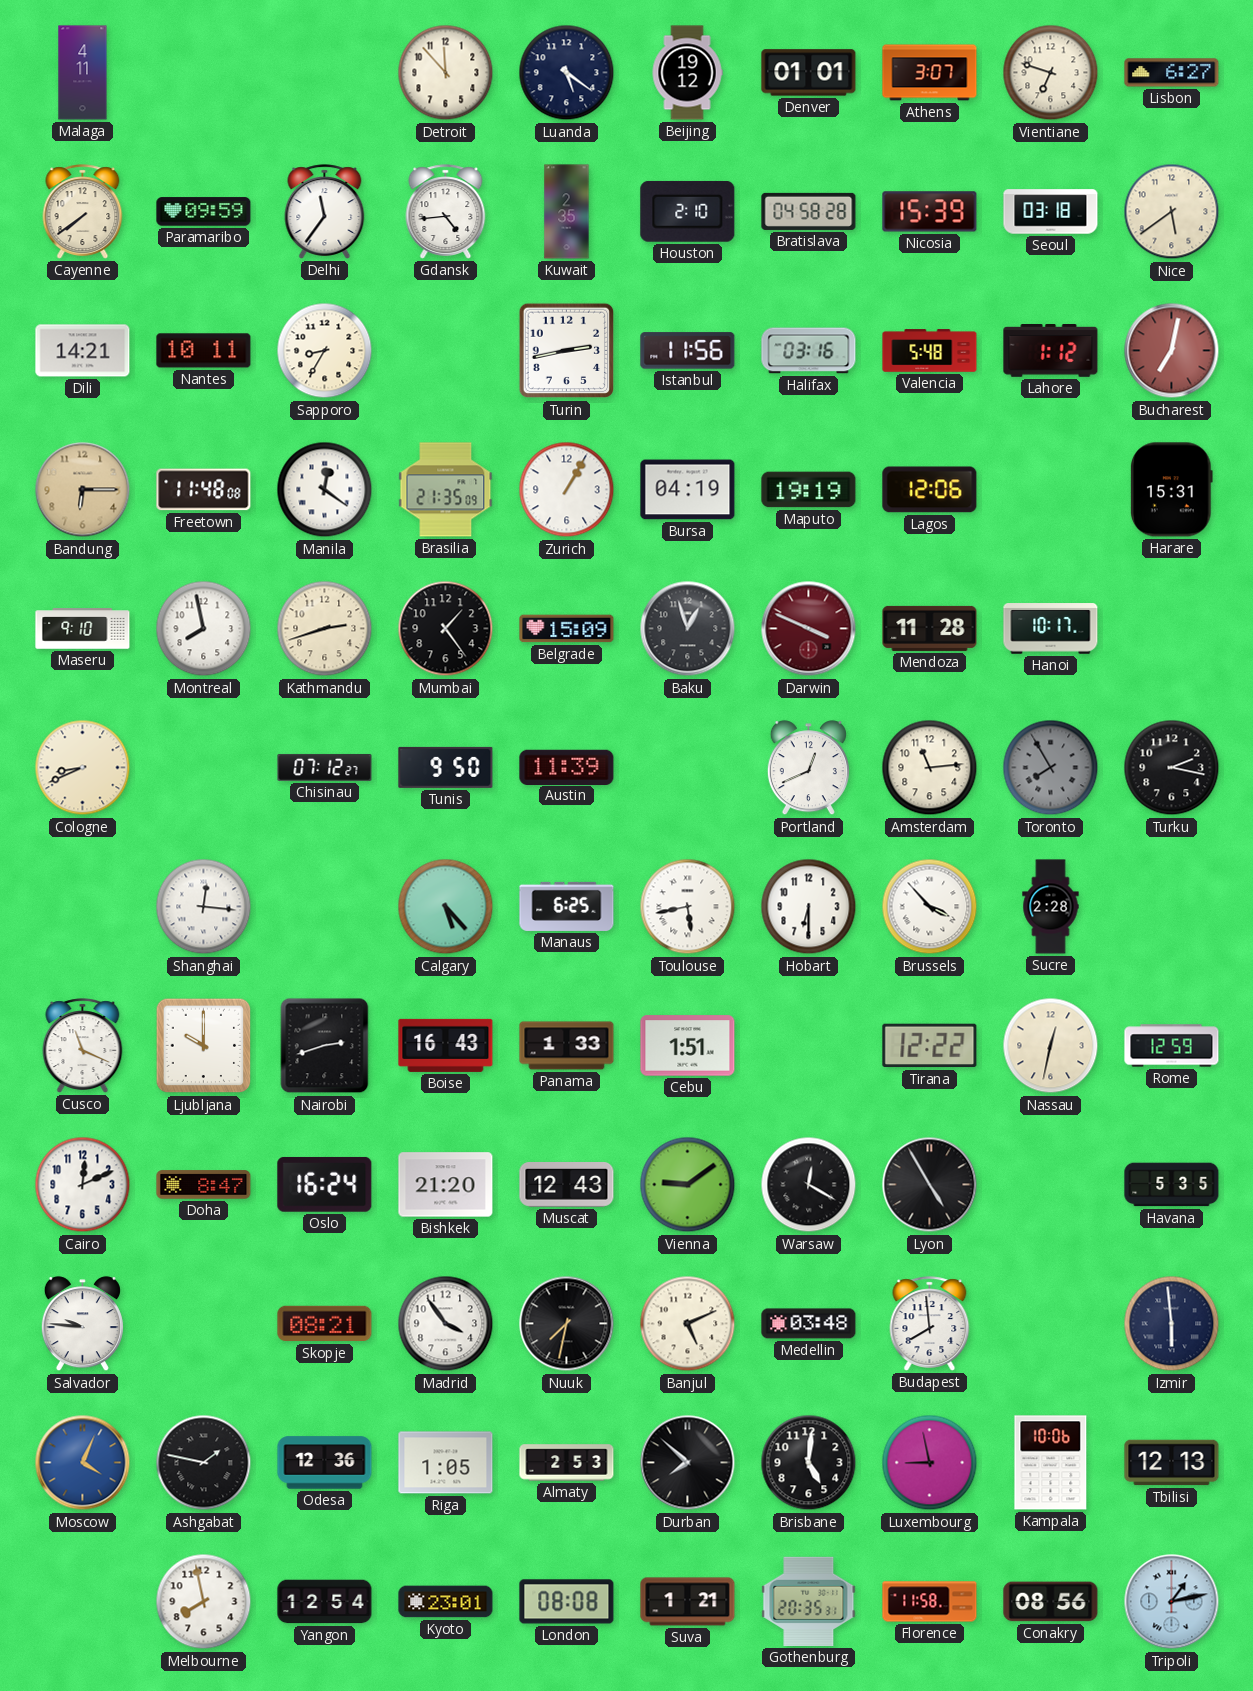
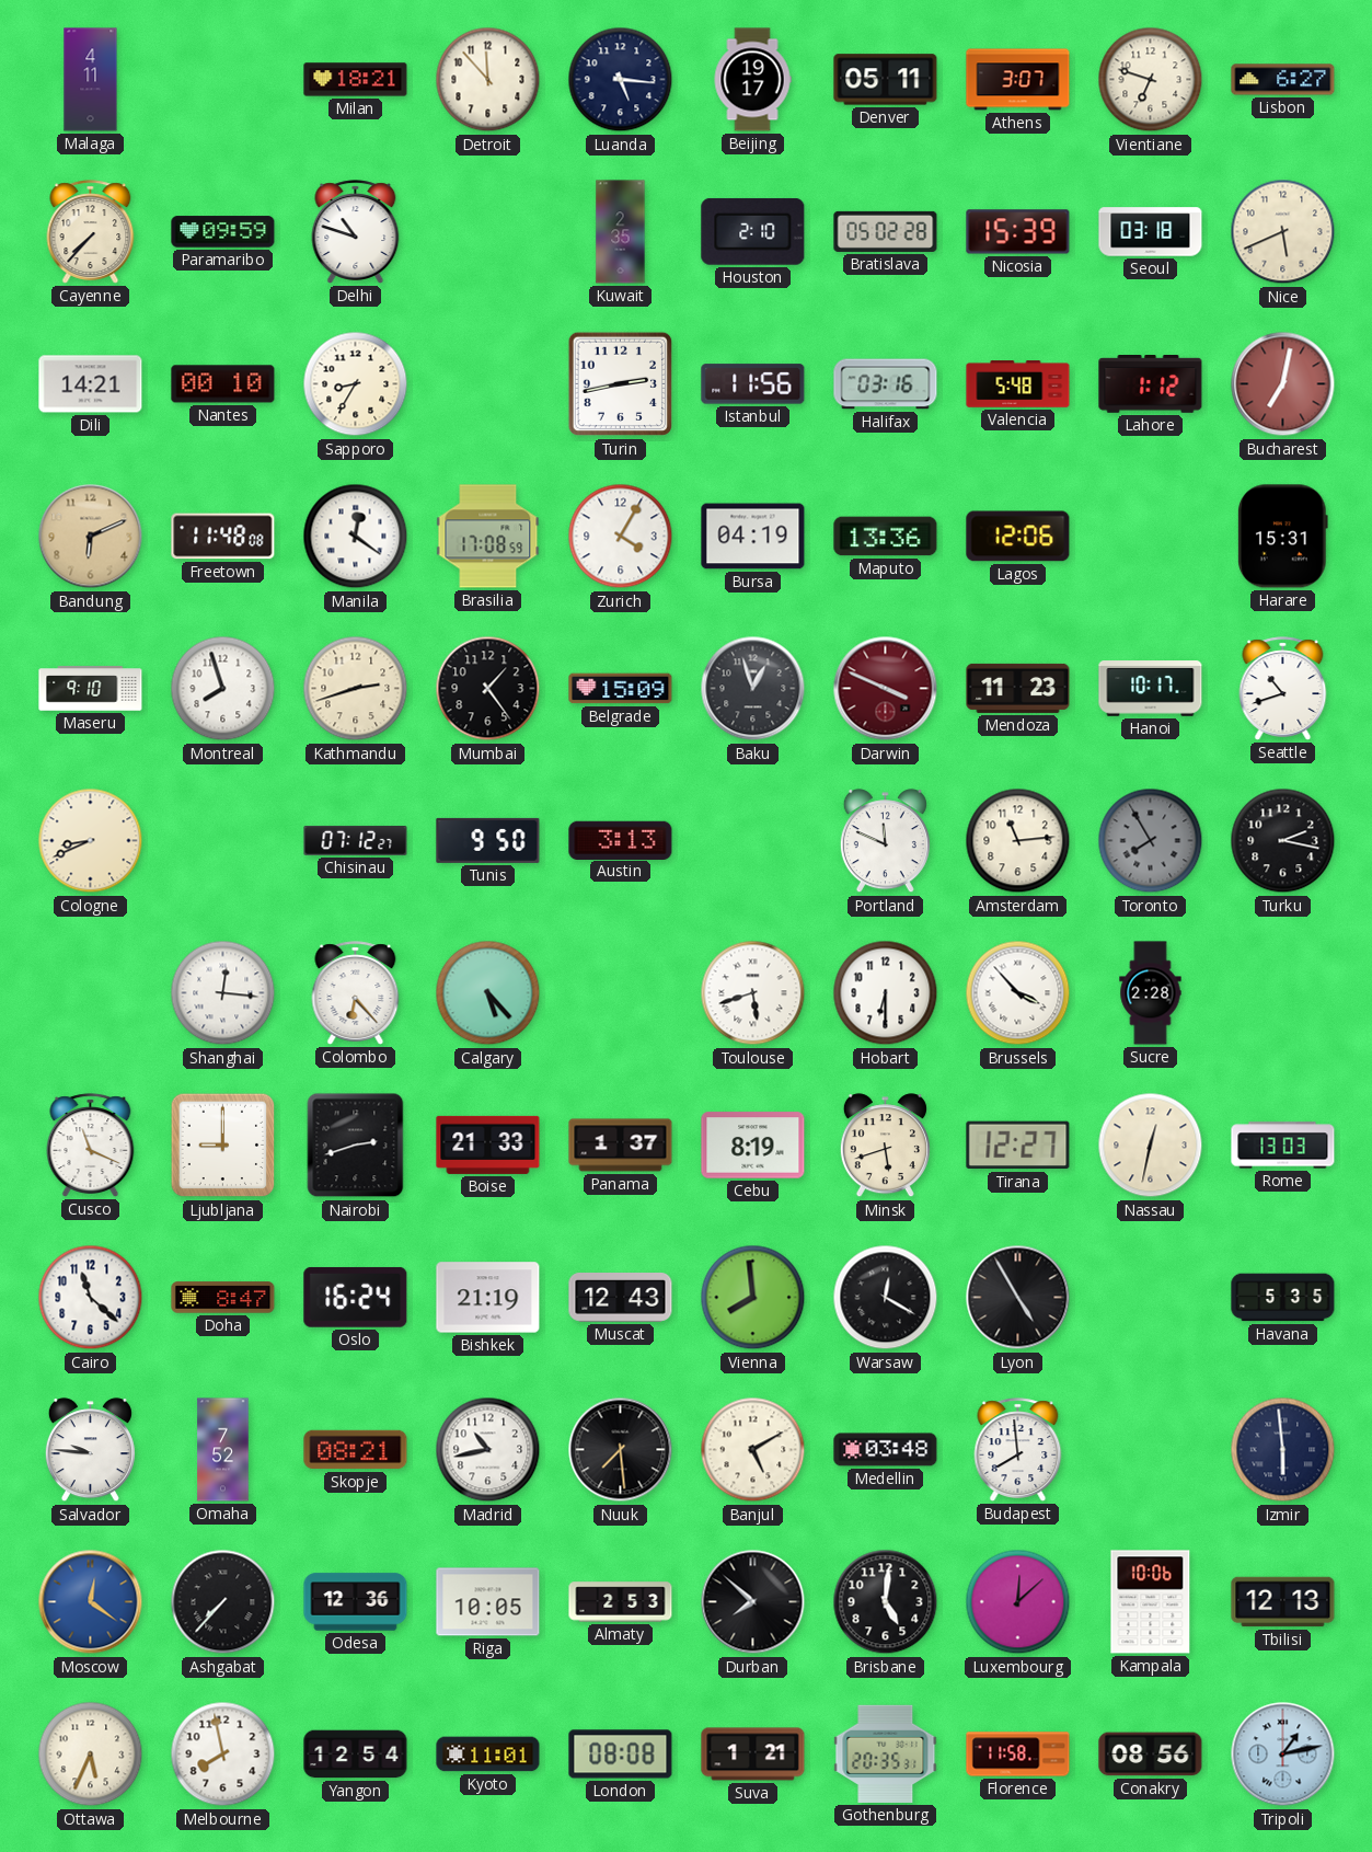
Milan: none -> 18:21
Luanda: 5:21 -> 5:16
Beijing: 19:12 -> 19:17
Denver: 01:01 -> 05:11
Cayenne: 7:39 -> 7:37
Delhi: 11:36 -> 10:48
Gdansk: 4:44 -> none
Bratislava: 04:58 -> 05:02
Nice: 5:39 -> 5:41
Nantes: 10:11 -> 00:10
Bandung: 6:15 -> 6:11
Brasilia: 21:35 -> 17:08
Zurich: 1:05 -> 4:05
Maputo: 19:19 -> 13:36
Montreal: 7:58 -> 7:57
Mendoza: 11:28 -> 11:23
Seattle: none -> 10:42
Austin: 11:39 -> 3:13
Portland: 12:41 -> 11:49
Colombo: none -> 6:23
Manaus: 6:25 -> none
Toulouse: 5:43 -> 5:42
Ljubljana: 10:00 -> 9:00
Boise: 16:43 -> 21:33
Panama: 1:33 -> 1:37
Cebu: 1:51 -> 8:19
Minsk: none -> 5:42
Tirana: 12:22 -> 12:27
Rome: 12:59 -> 13:03
Cairo: 12:11 -> 11:22
Bishkek: 21:20 -> 21:19
Vienna: 9:09 -> 7:59
Omaha: none -> 7:52
Madrid: 3:54 -> 10:43
Nuuk: 7:32 -> 7:29
Banjul: 5:11 -> 5:10
Moscow: 4:04 -> 12:21
Ashgabat: 1:47 -> 7:37
Riga: 1:05 -> 10:05
Luxembourg: 8:58 -> 12:08
Ottawa: none -> 5:34
Kyoto: 23:01 -> 11:01
